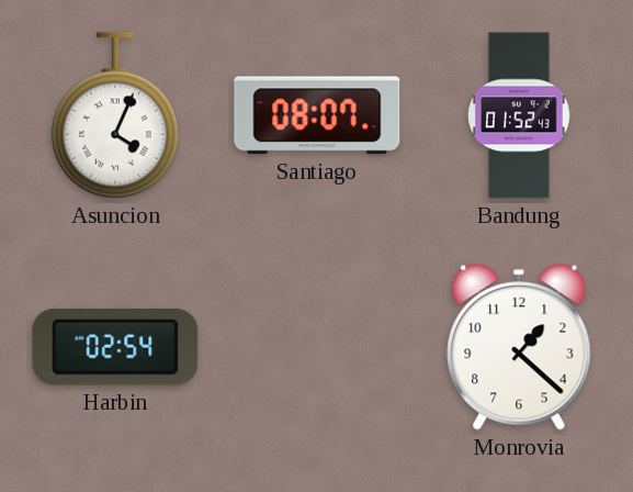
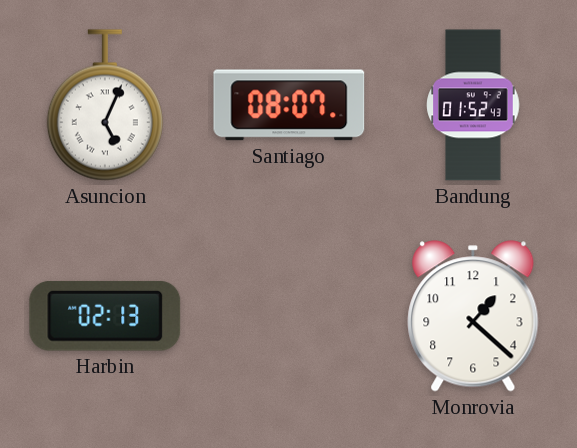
Asuncion: 4:04 -> 5:04
Harbin: 02:54 -> 02:13
